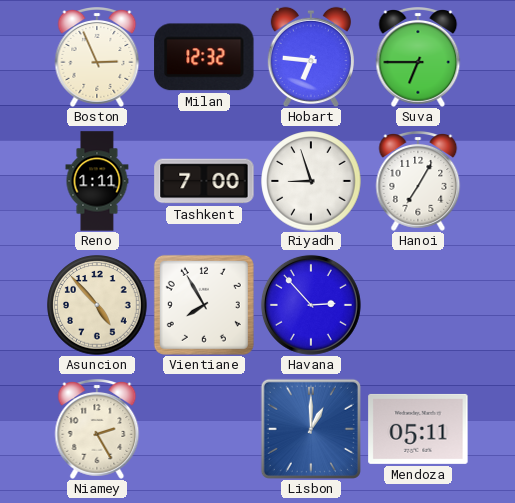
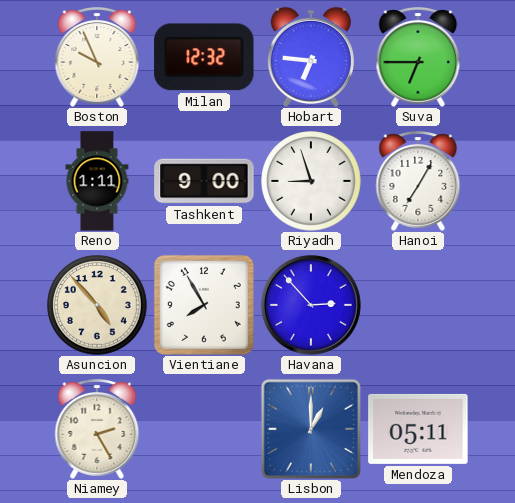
Boston: 2:56 -> 9:56
Tashkent: 7:00 -> 9:00
